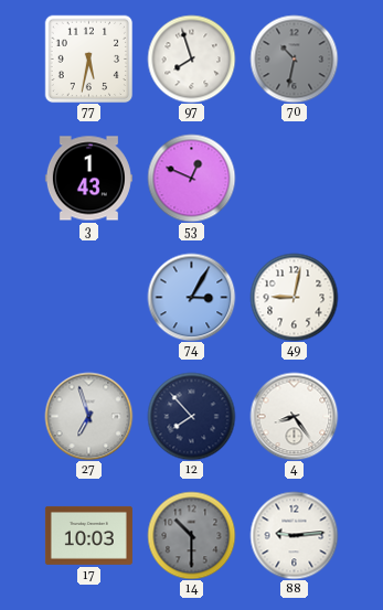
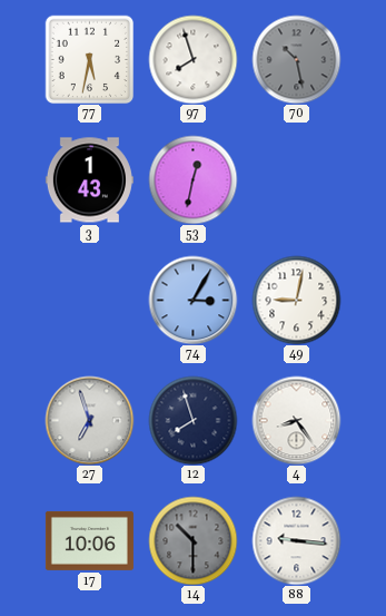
70: 10:32 -> 10:28
53: 12:49 -> 12:32
12: 7:53 -> 7:57
17: 10:03 -> 10:06
88: 9:14 -> 9:16
